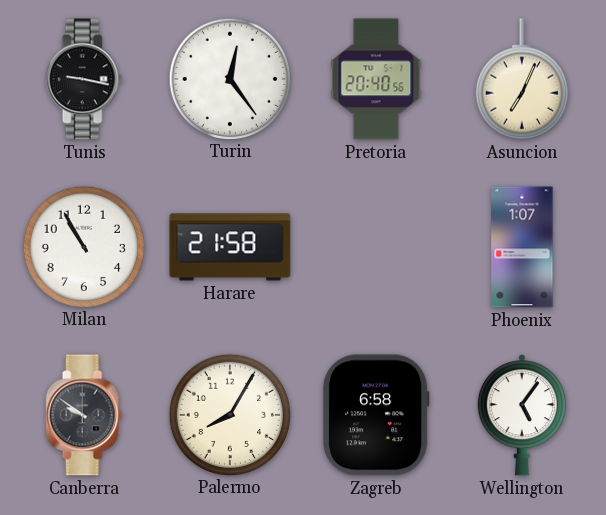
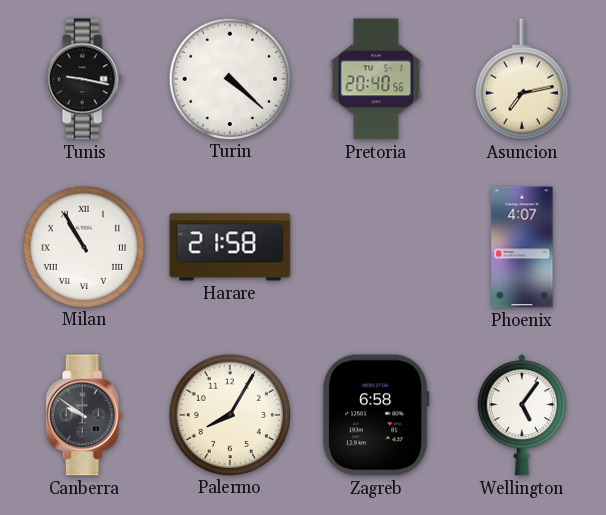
Turin: 12:24 -> 4:22
Asuncion: 7:04 -> 7:13
Milan numerals: Arabic -> Roman
Phoenix: 1:07 -> 4:07
